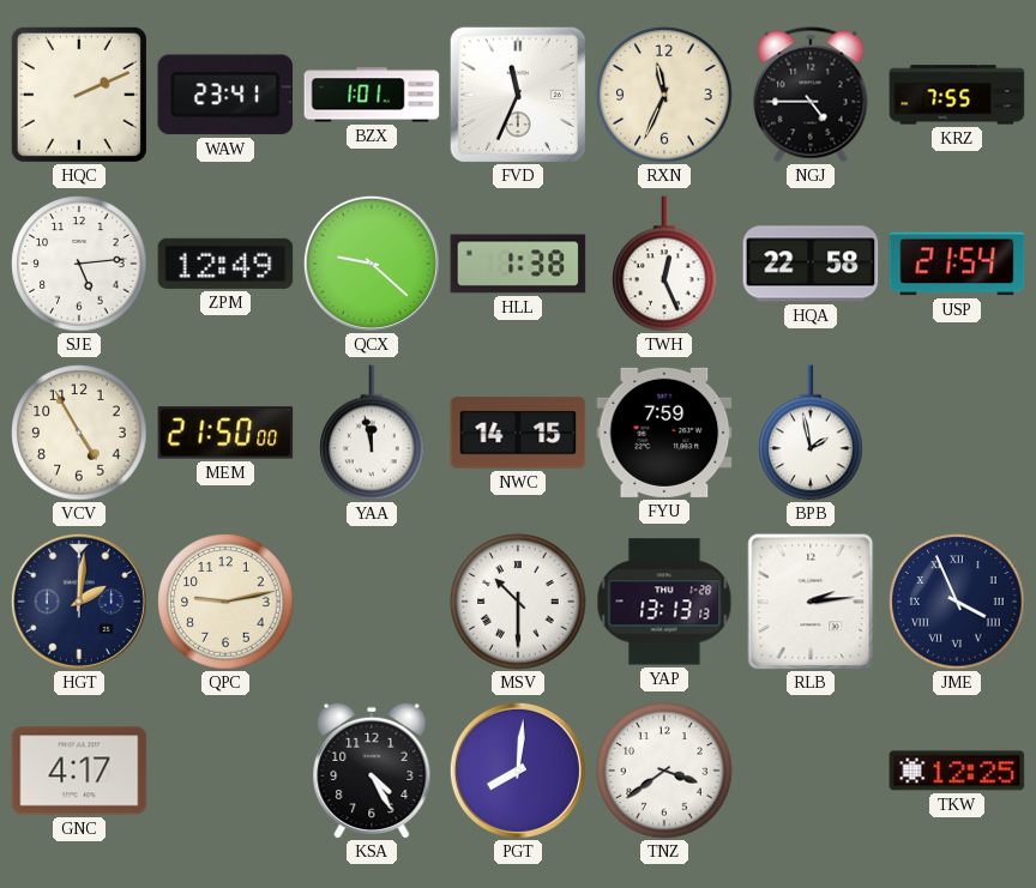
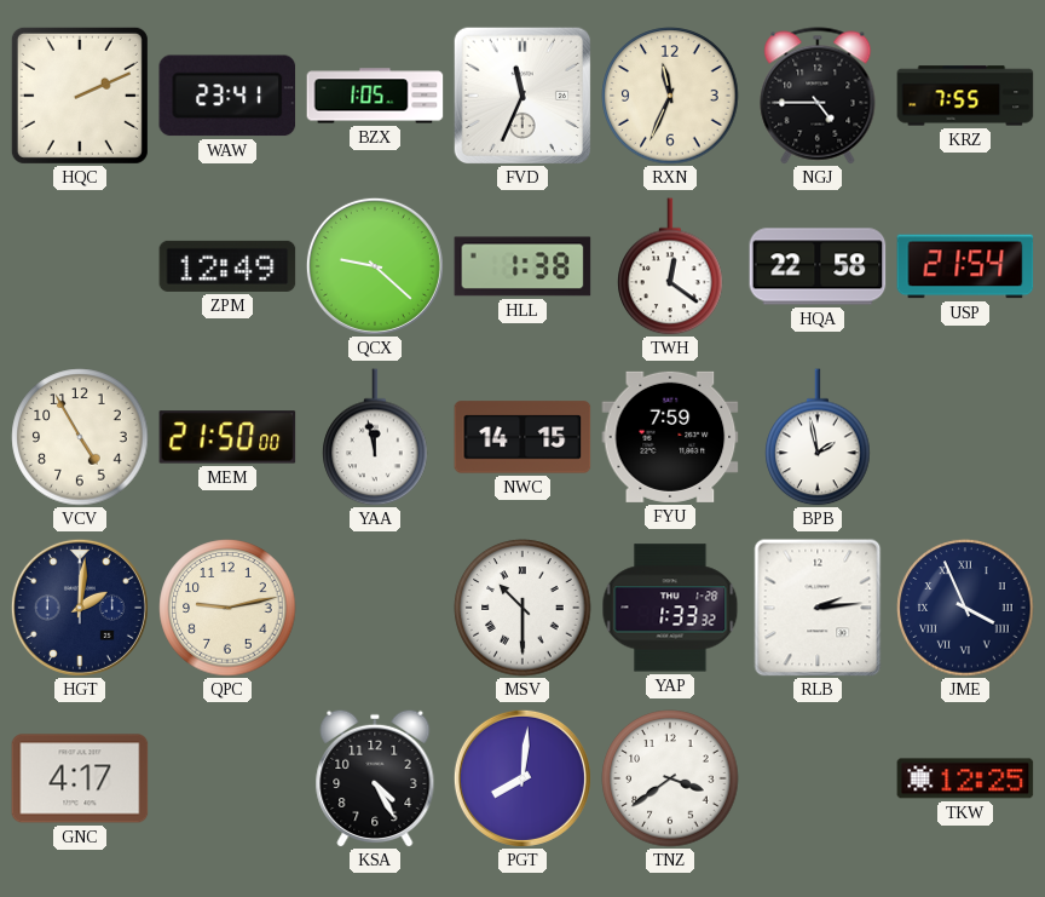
BZX: 1:01 -> 1:05
SJE: 5:14 -> none
TWH: 12:26 -> 12:21
YAP: 13:13 -> 1:33
